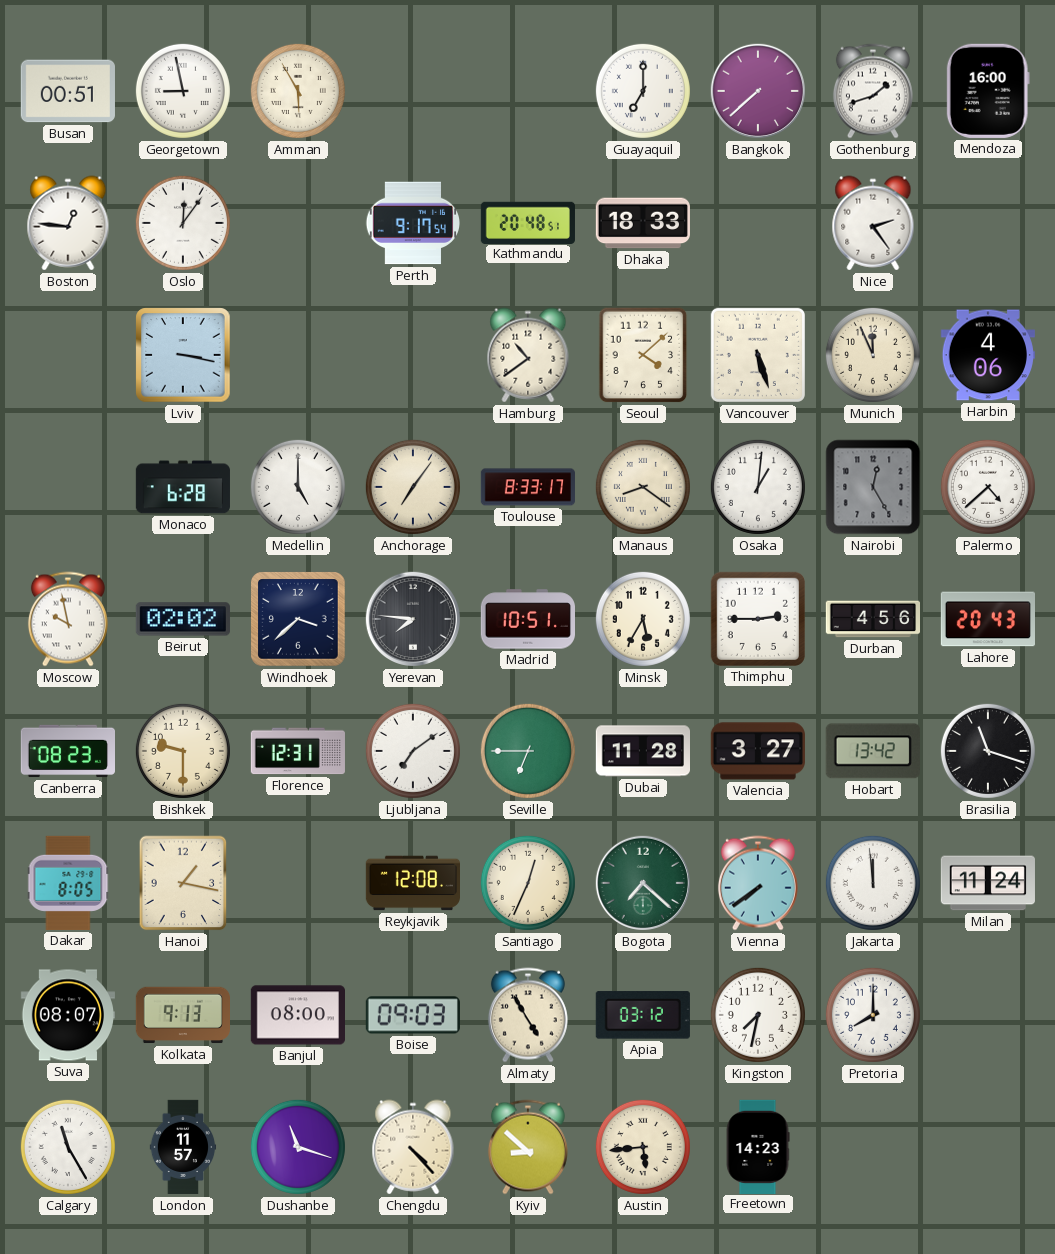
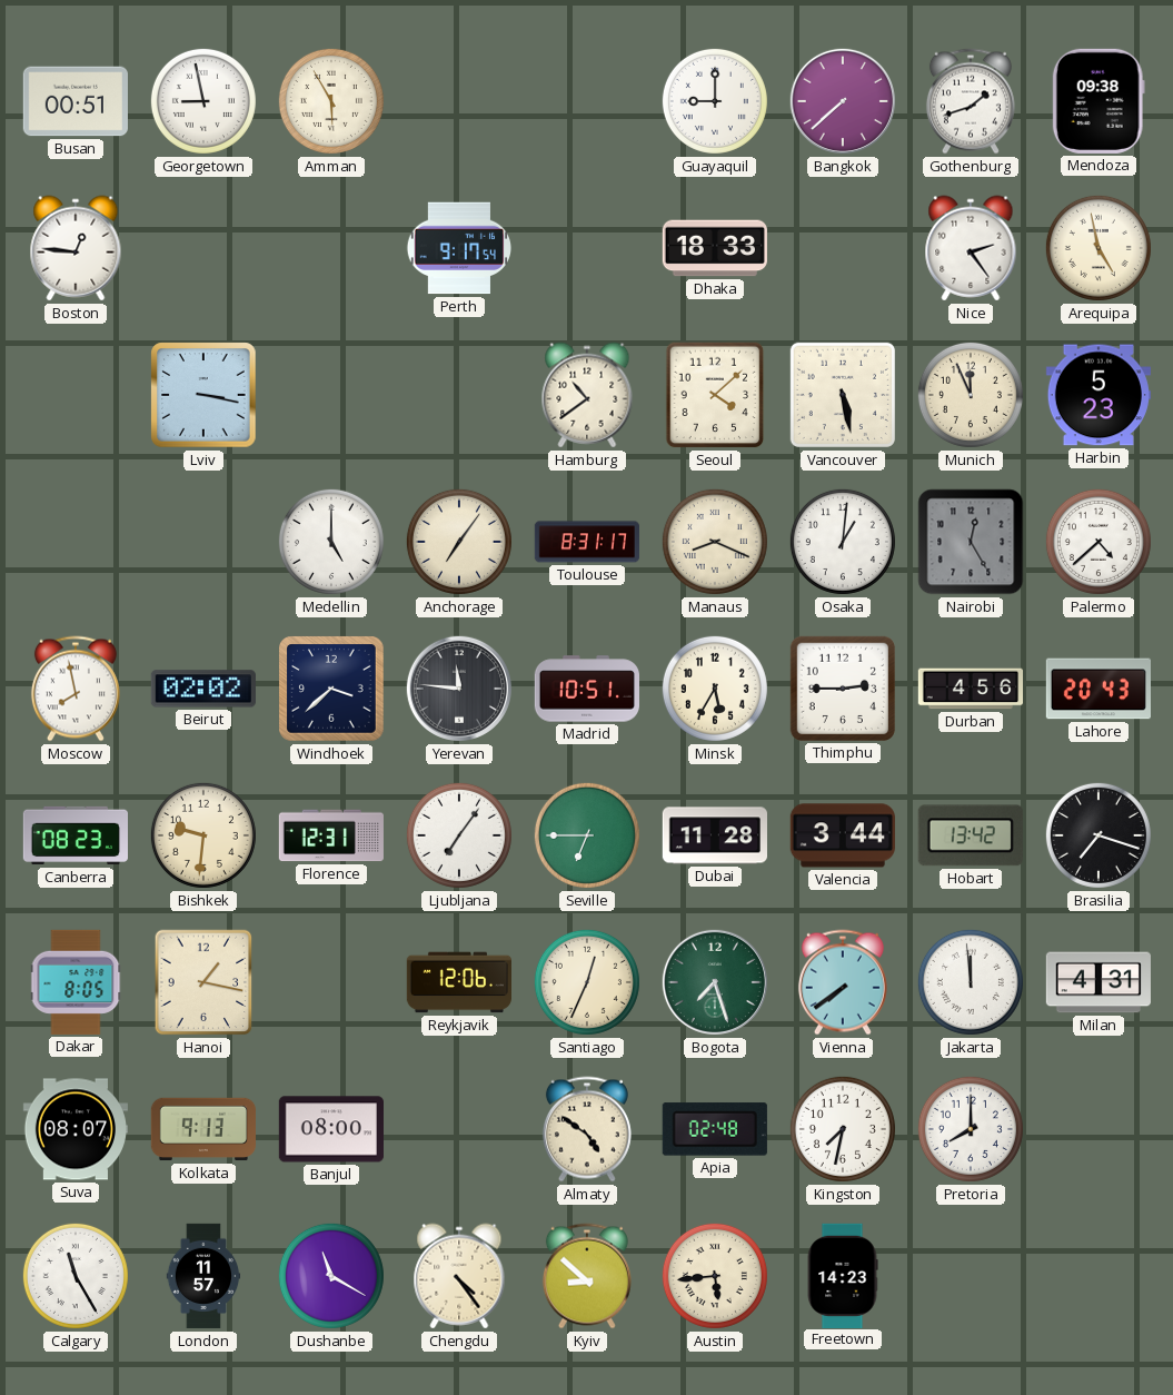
Guayaquil: 7:00 -> 9:00
Mendoza: 16:00 -> 09:38
Oslo: 12:06 -> none
Kathmandu: 20:48 -> none
Arequipa: none -> 4:58
Vancouver: 5:27 -> 5:28
Harbin: 4:06 -> 5:23
Monaco: 6:28 -> none
Toulouse: 8:33 -> 8:31
Manaus: 8:21 -> 8:19
Moscow: 9:58 -> 7:58
Yerevan: 7:46 -> 11:46
Bishkek: 9:30 -> 9:31
Ljubljana: 7:09 -> 7:06
Valencia: 3:27 -> 3:44
Brasilia: 11:18 -> 7:18
Reykjavik: 12:08 -> 12:06
Bogota: 7:22 -> 7:27
Milan: 11:24 -> 4:31
Boise: 09:03 -> none
Almaty: 4:55 -> 4:51
Apia: 03:12 -> 02:48
Dushanbe: 11:18 -> 11:20
Chengdu: 4:23 -> 4:24
